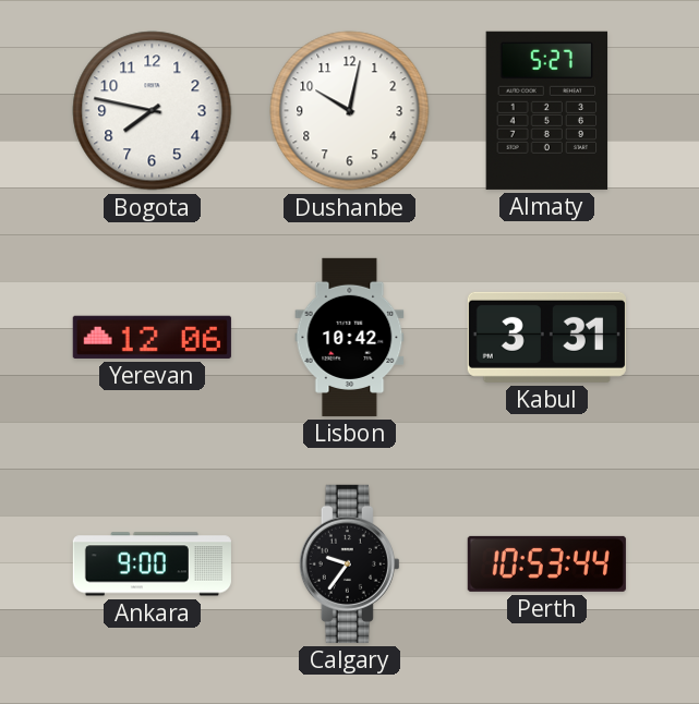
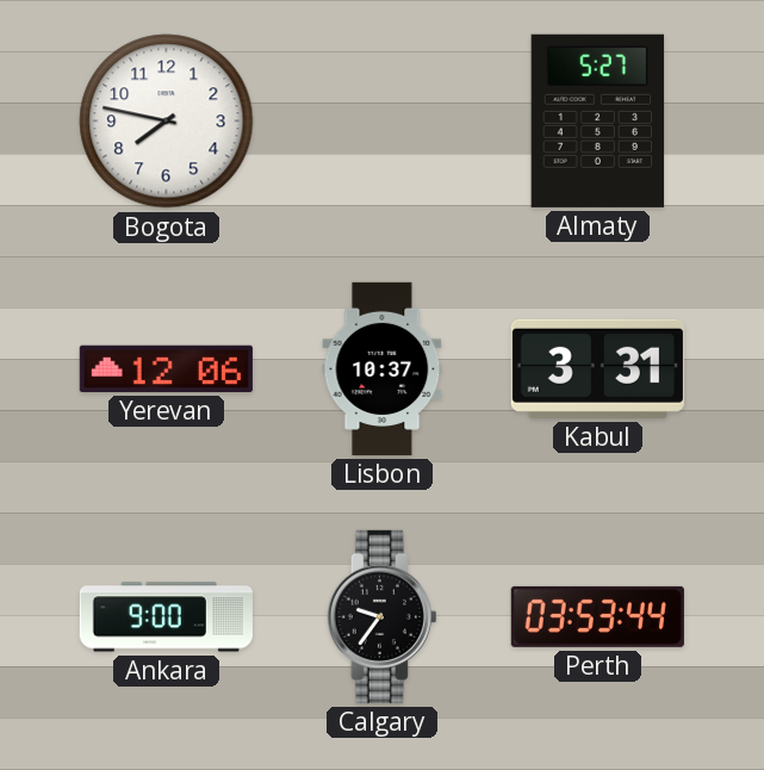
Dushanbe: 10:02 -> none
Lisbon: 10:42 -> 10:37
Perth: 10:53 -> 03:53
